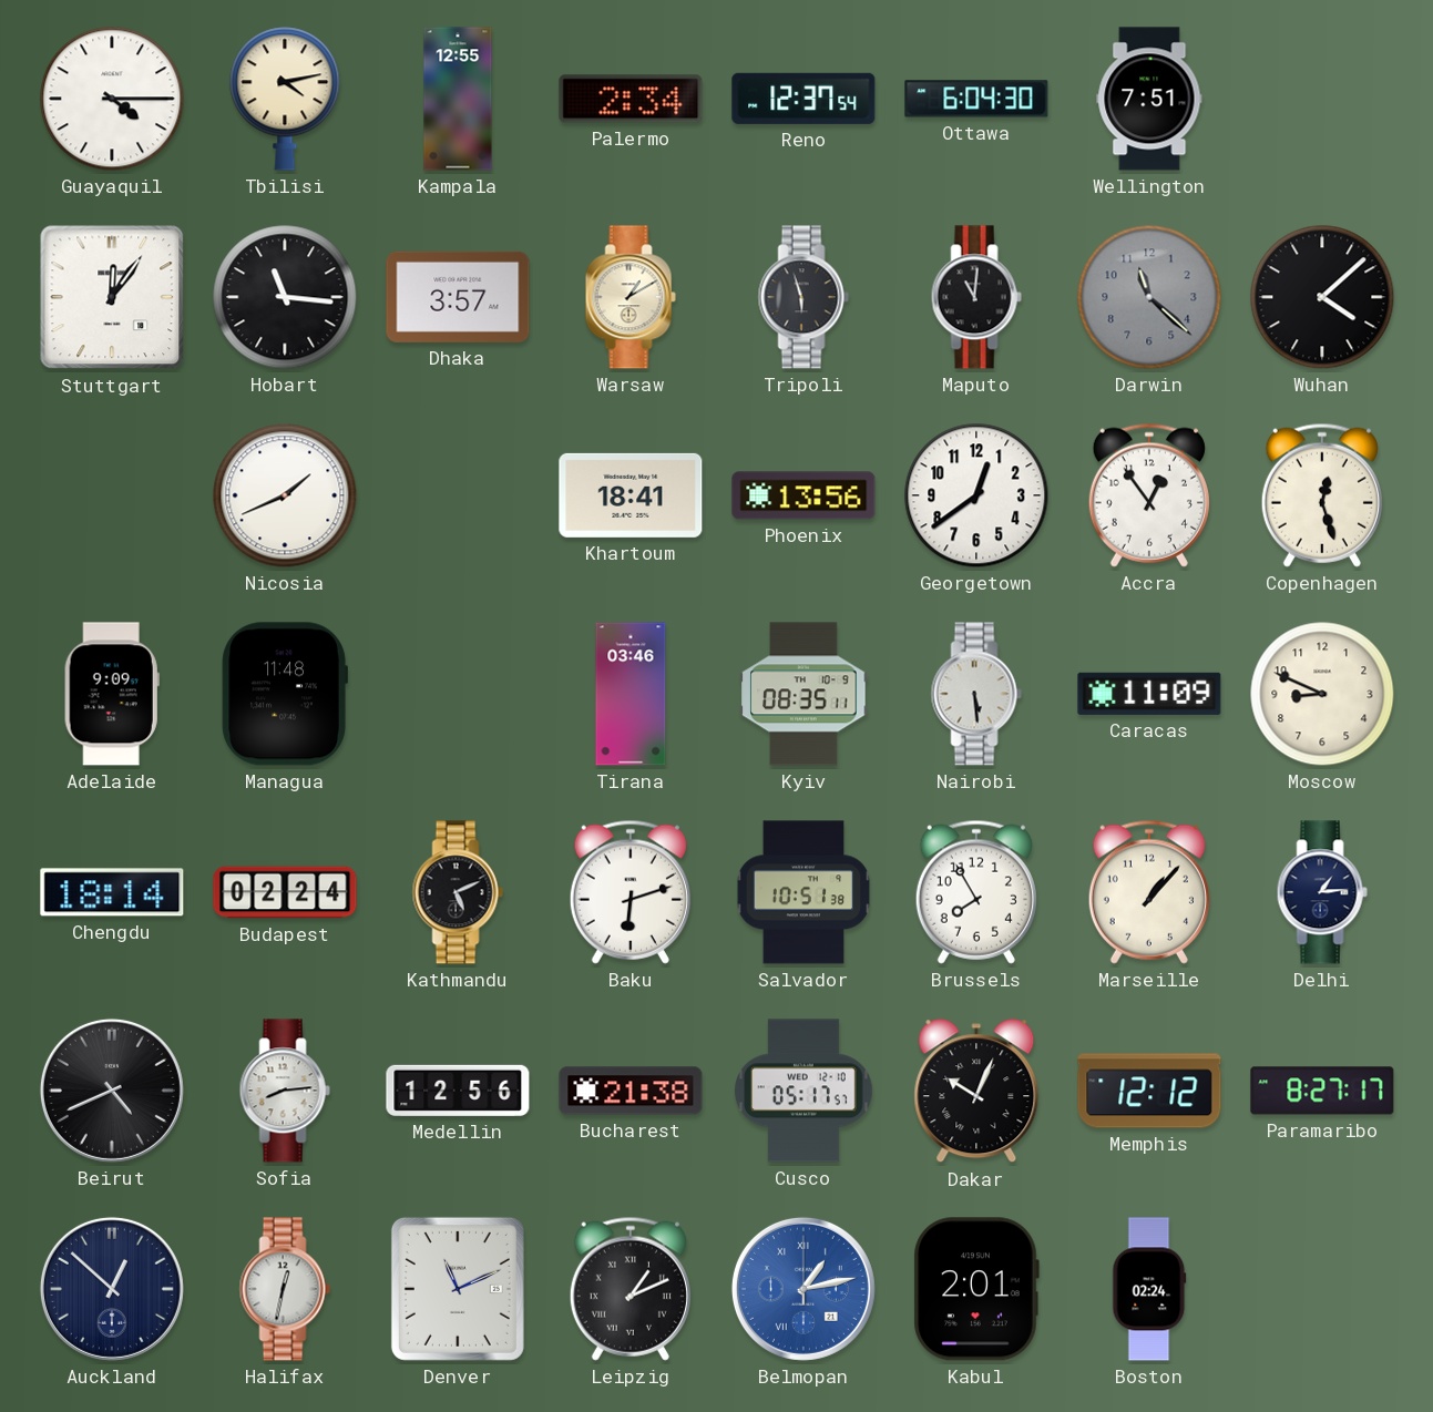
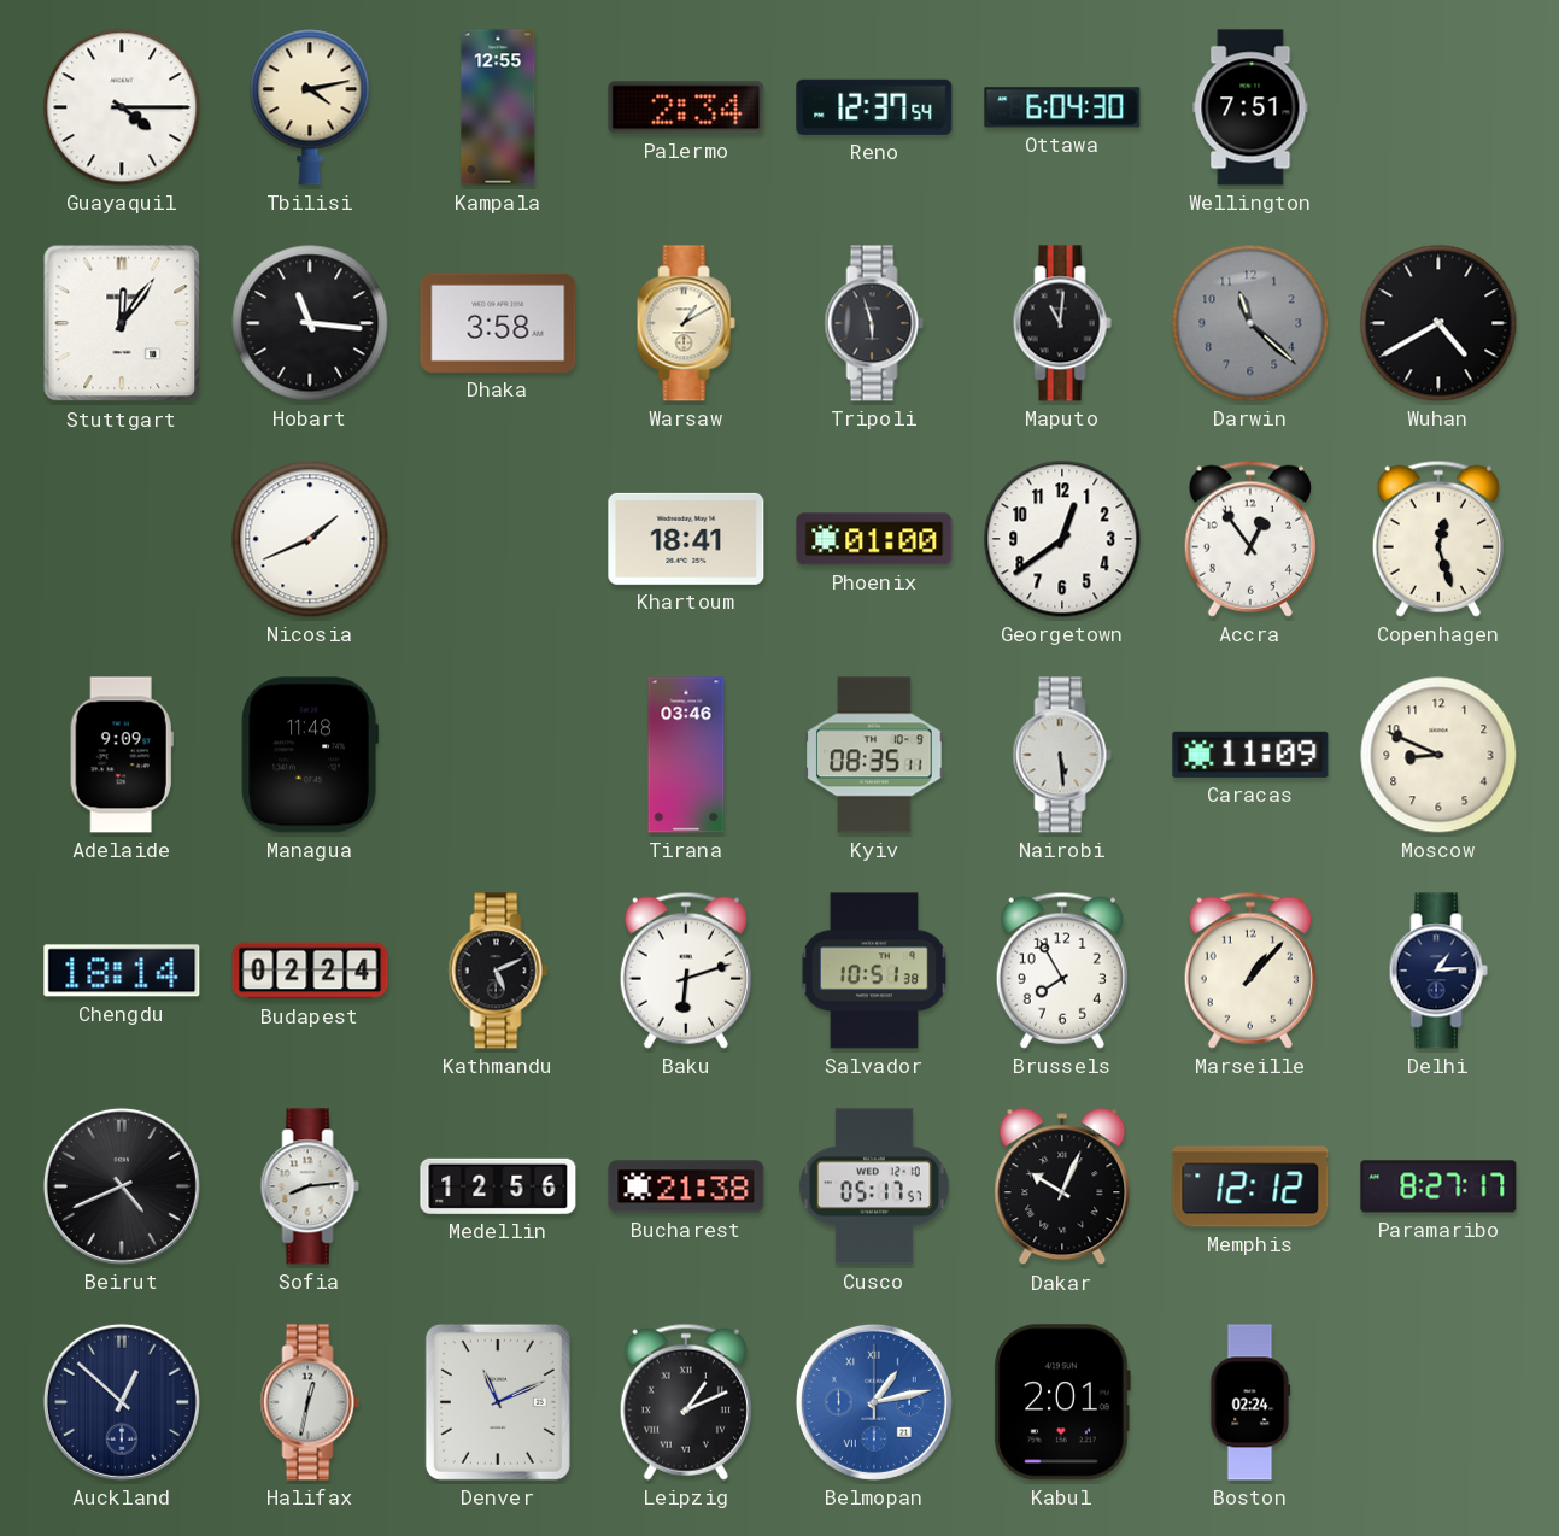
Dhaka: 3:57 -> 3:58
Wuhan: 4:08 -> 4:40
Phoenix: 13:56 -> 01:00
